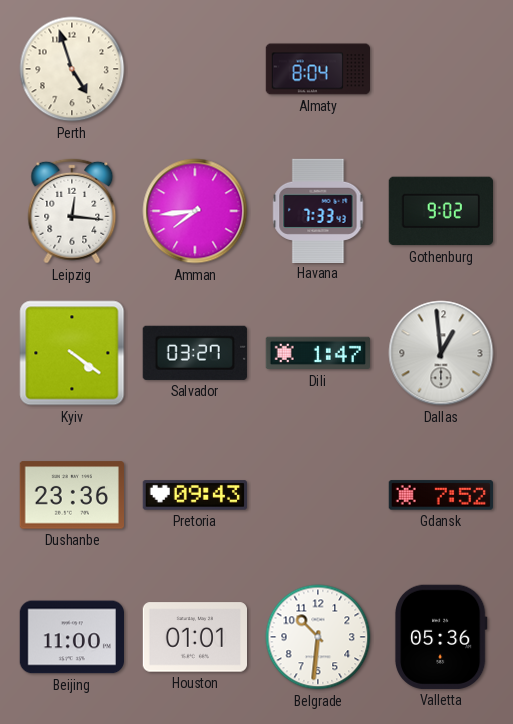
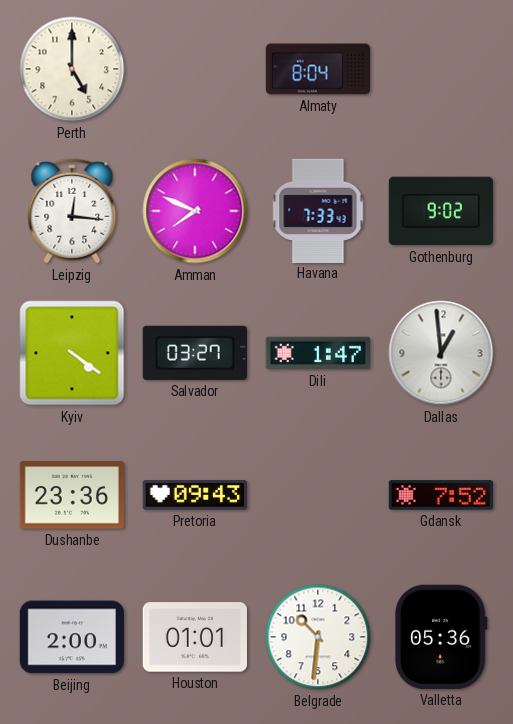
Perth: 4:57 -> 5:00
Amman: 7:44 -> 7:49
Beijing: 11:00 -> 2:00
